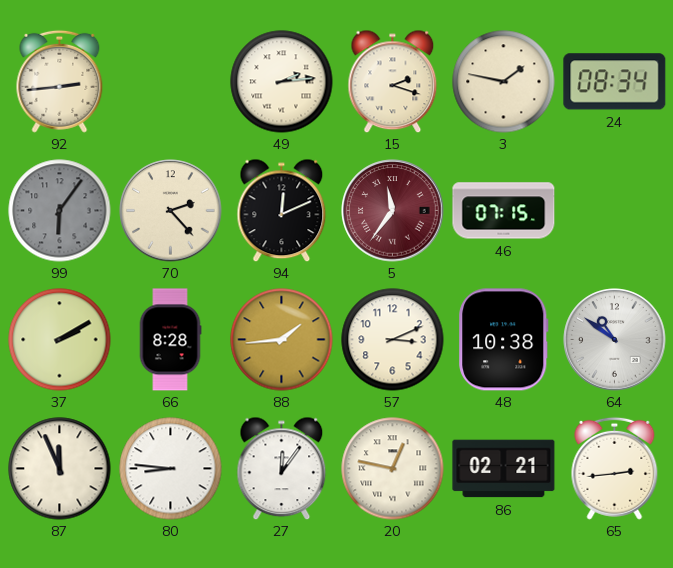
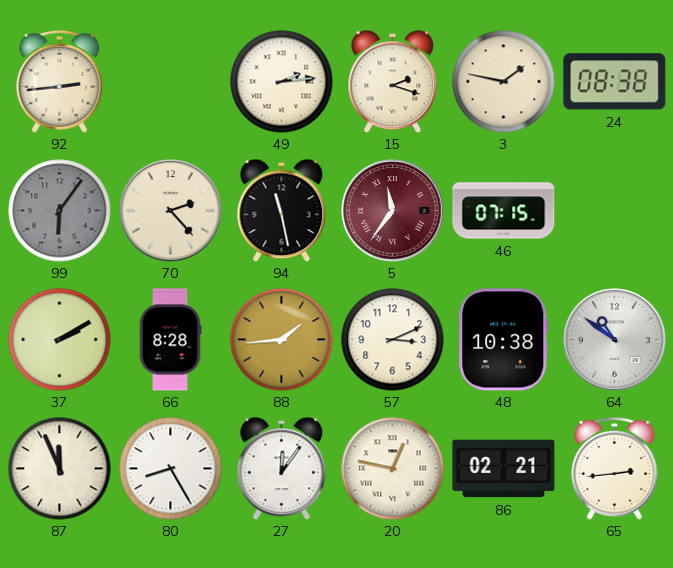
24: 08:34 -> 08:38
94: 12:11 -> 11:28
80: 8:46 -> 8:25
